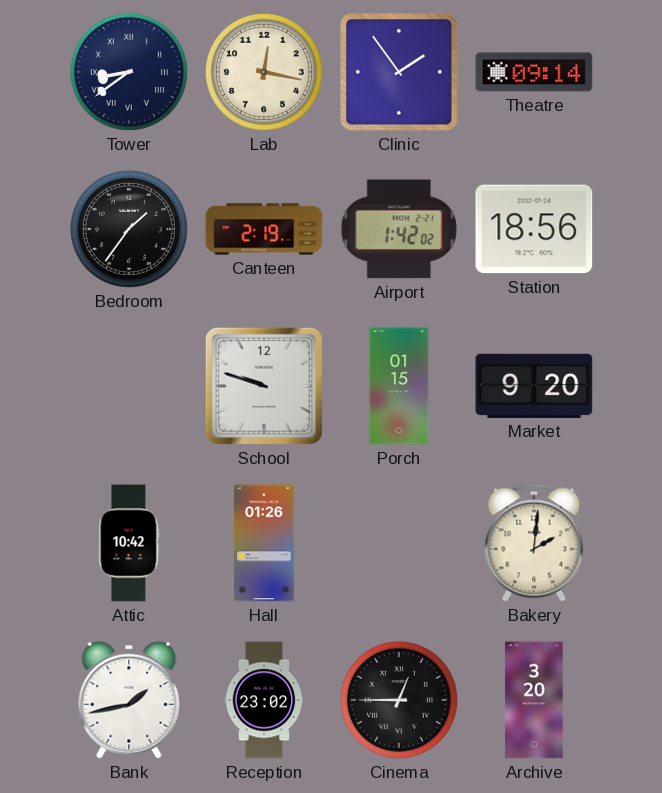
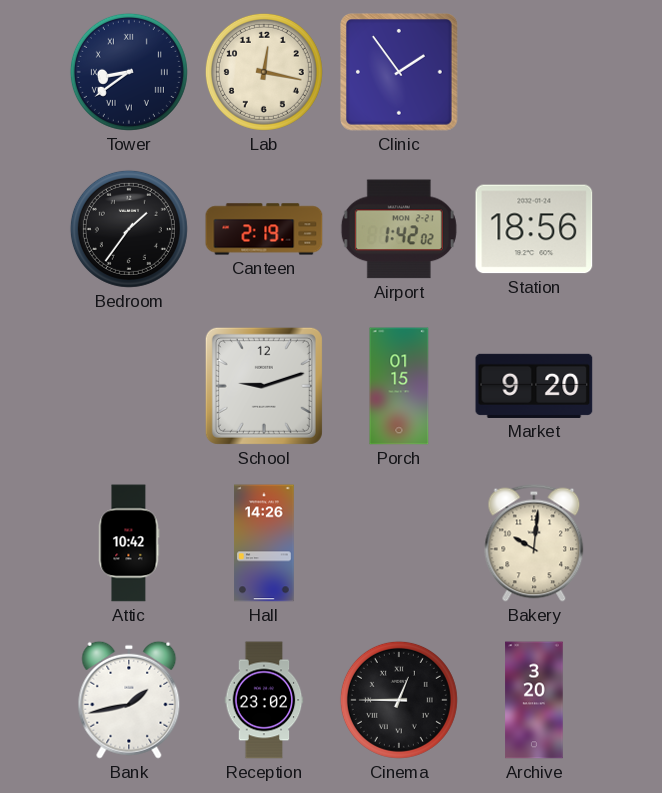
Theatre: 09:14 -> none
School: 9:48 -> 9:12
Hall: 01:26 -> 14:26
Bakery: 2:01 -> 10:01
